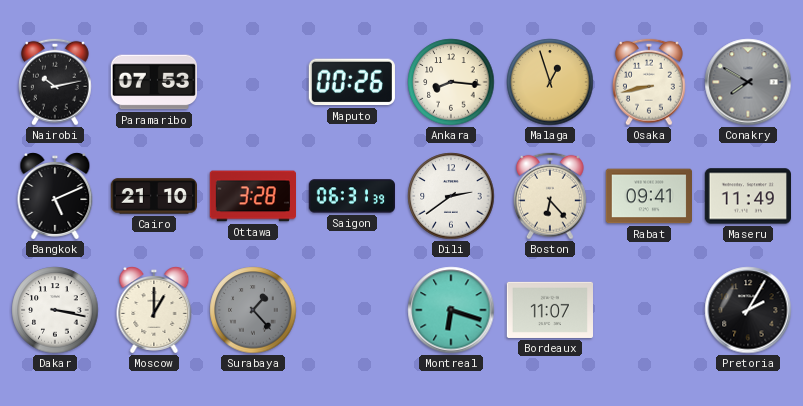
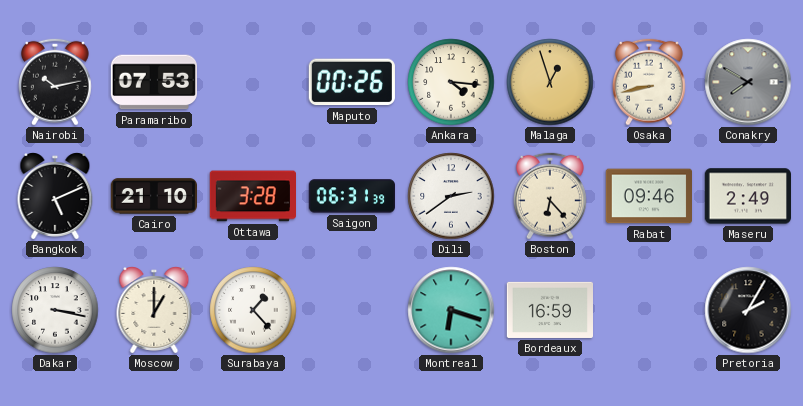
Ankara: 8:16 -> 4:16
Rabat: 09:41 -> 09:46
Maseru: 11:49 -> 2:49
Surabaya dial: grey -> white
Bordeaux: 11:07 -> 16:59
